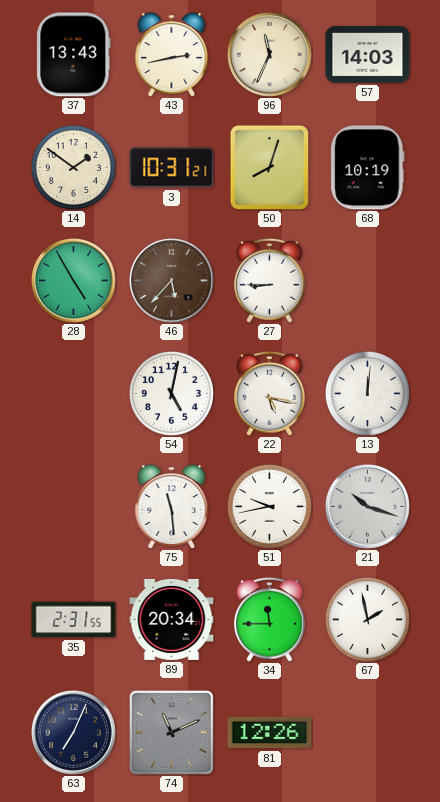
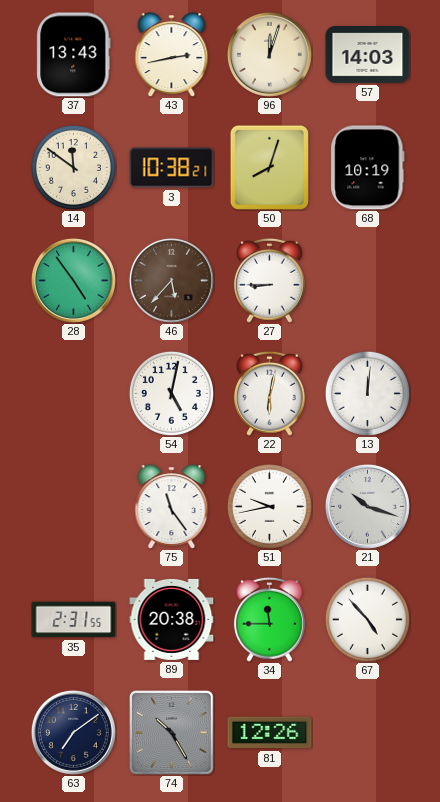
96: 11:34 -> 12:03
14: 1:51 -> 11:51
3: 10:31 -> 10:38
28: 4:55 -> 4:54
22: 5:17 -> 6:02
75: 11:29 -> 11:24
89: 20:34 -> 20:38
67: 1:58 -> 4:53
63: 7:04 -> 7:09
74: 11:11 -> 10:25
